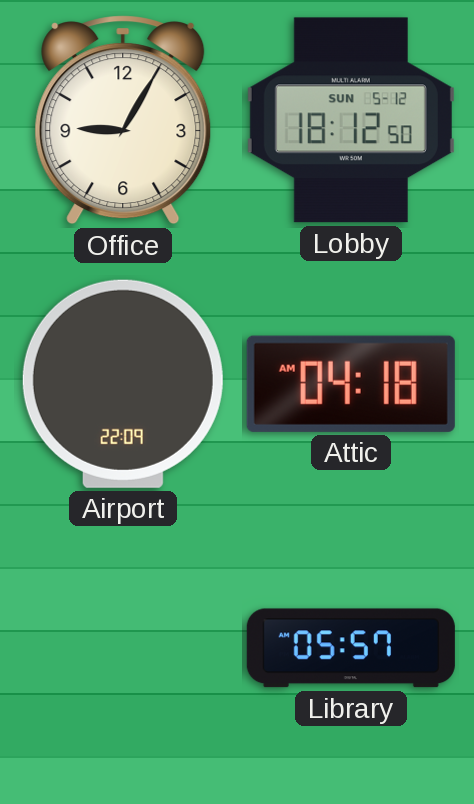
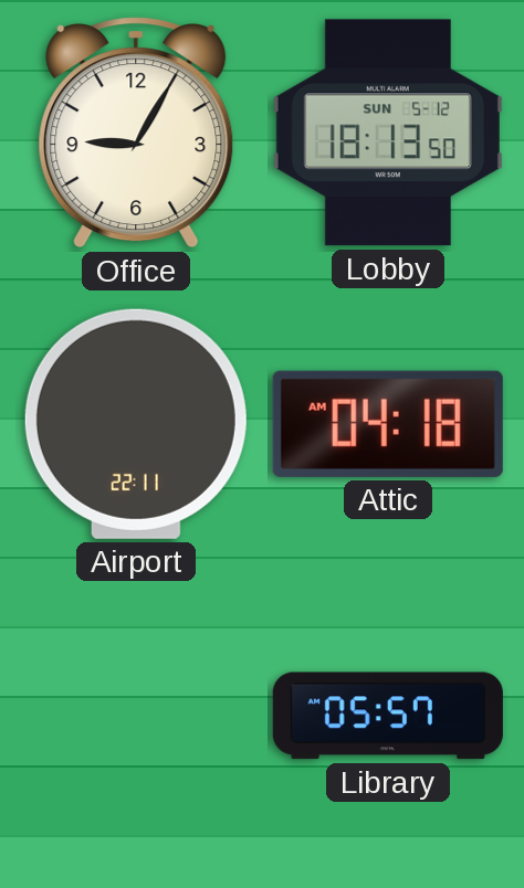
Lobby: 18:12 -> 18:13
Airport: 22:09 -> 22:11
